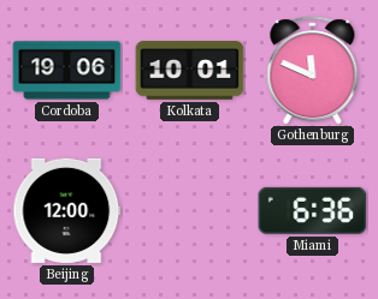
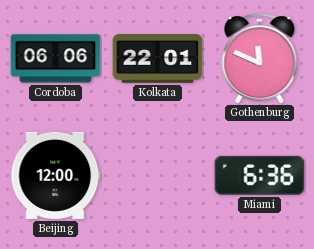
Cordoba: 19:06 -> 06:06
Kolkata: 10:01 -> 22:01
